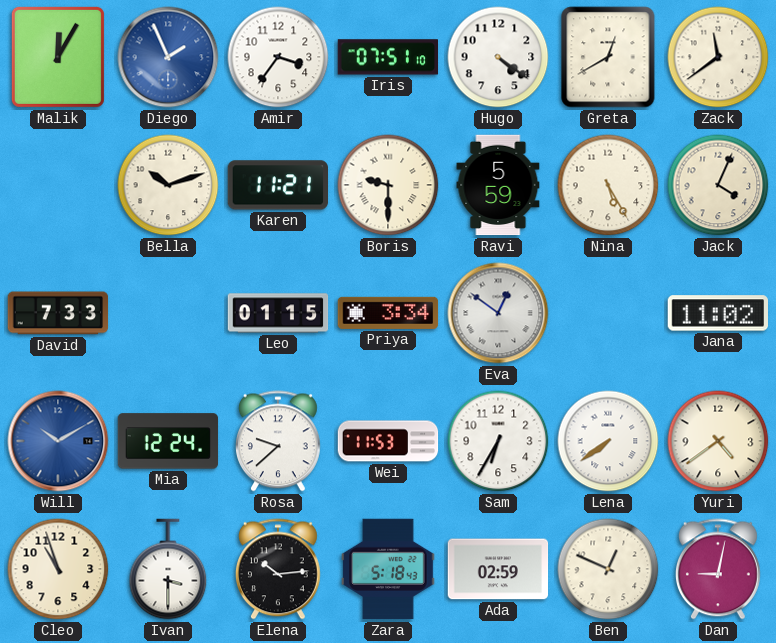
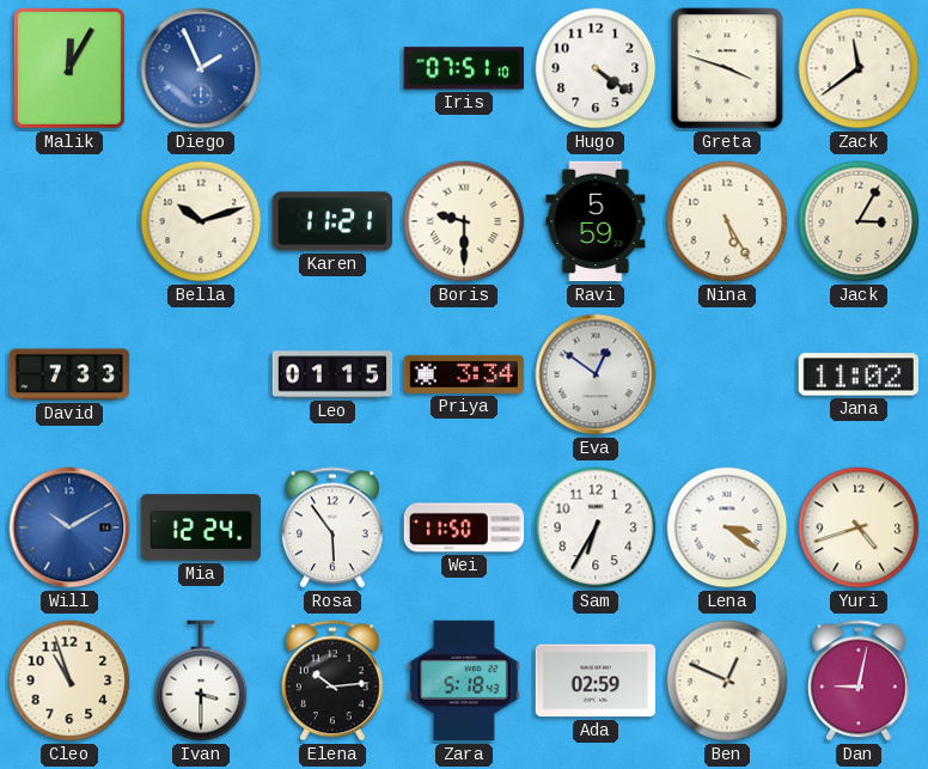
Amir: 3:36 -> none
Greta: 12:40 -> 3:48
Jack: 4:04 -> 3:05
Rosa: 9:38 -> 5:54
Wei: 11:53 -> 11:50
Lena: 7:39 -> 3:21
Yuri: 4:39 -> 4:42
